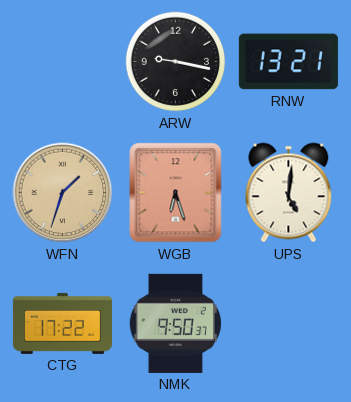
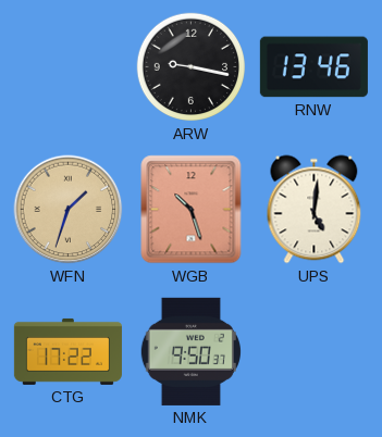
RNW: 13:21 -> 13:46
WGB: 6:27 -> 10:27
